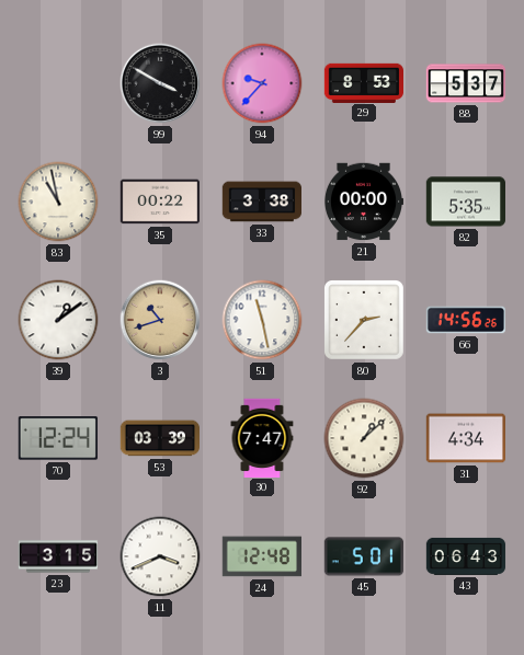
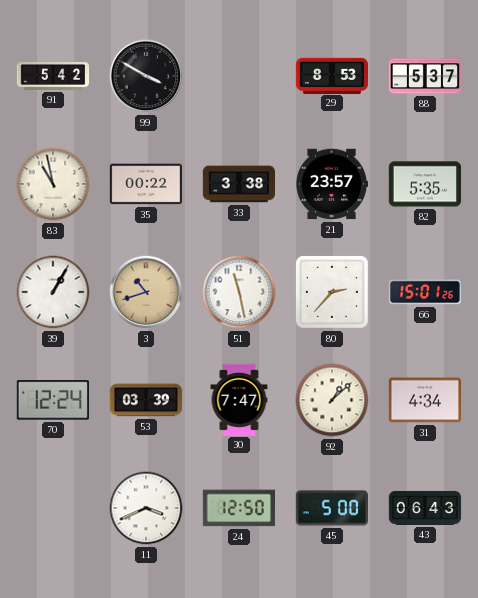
91: none -> 5:42
94: 9:37 -> none
21: 00:00 -> 23:57
39: 1:09 -> 1:05
66: 14:56 -> 15:01
23: 3:15 -> none
24: 12:48 -> 12:50
45: 5:01 -> 5:00
